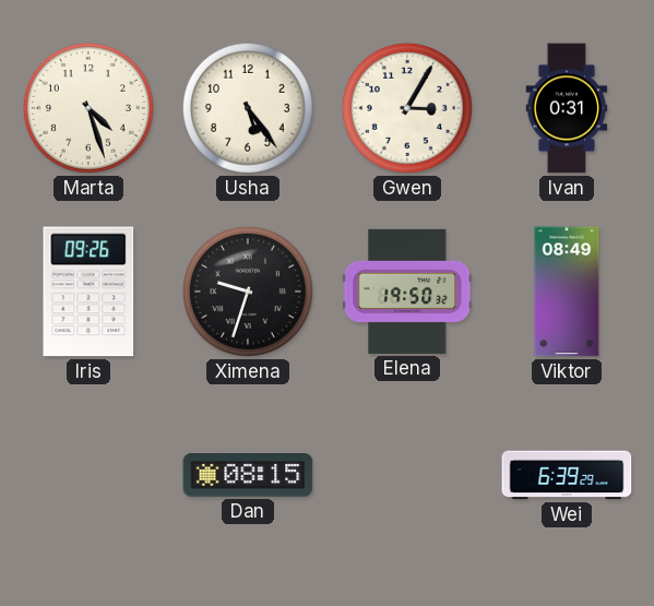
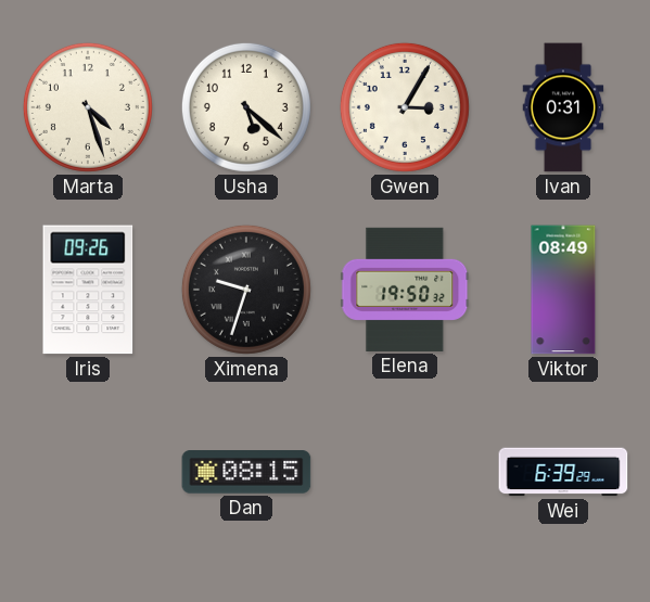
Usha: 5:24 -> 5:22
